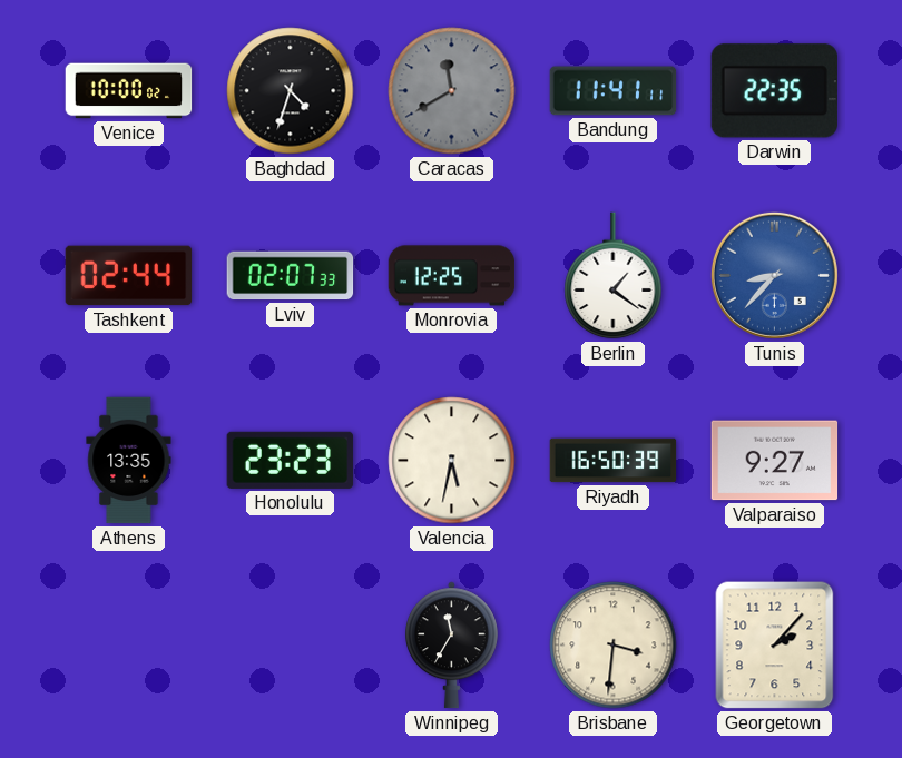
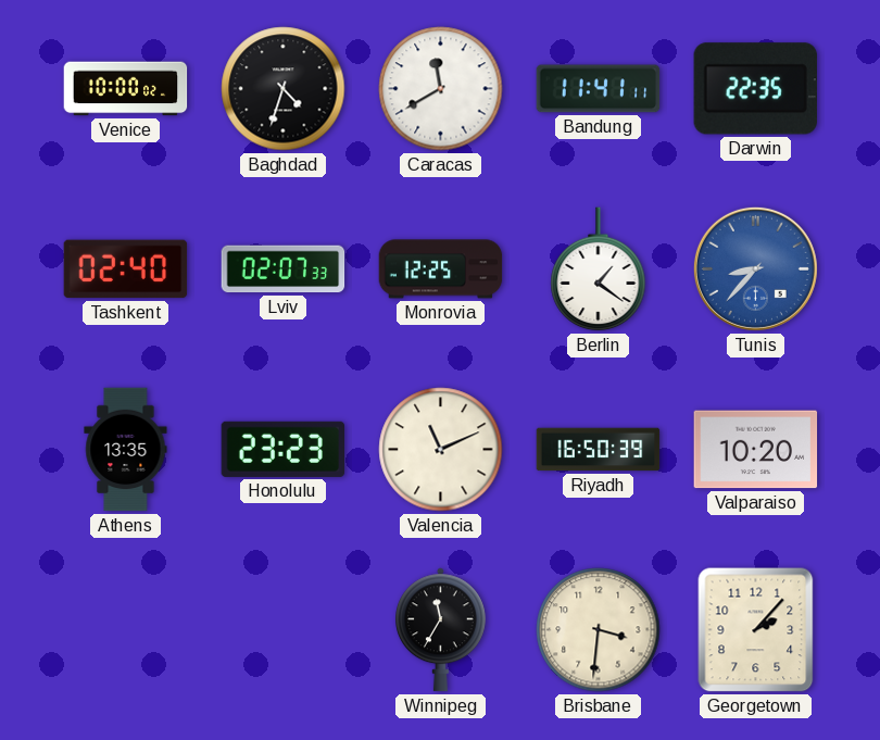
Caracas dial: grey -> white
Tashkent: 02:44 -> 02:40
Valencia: 5:32 -> 11:11
Valparaiso: 9:27 -> 10:20
